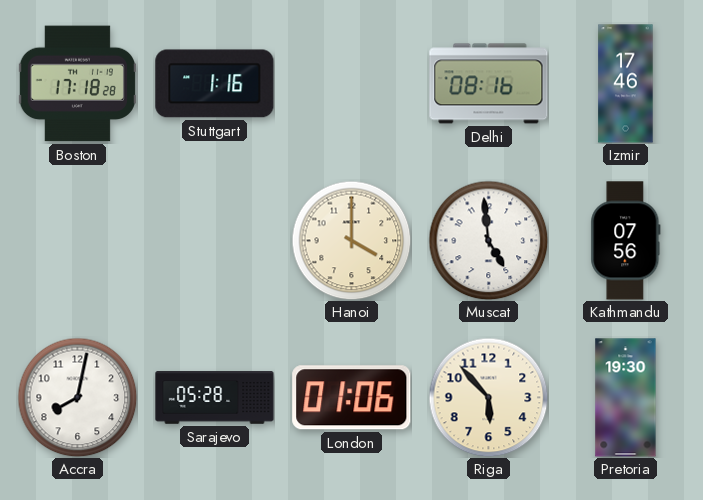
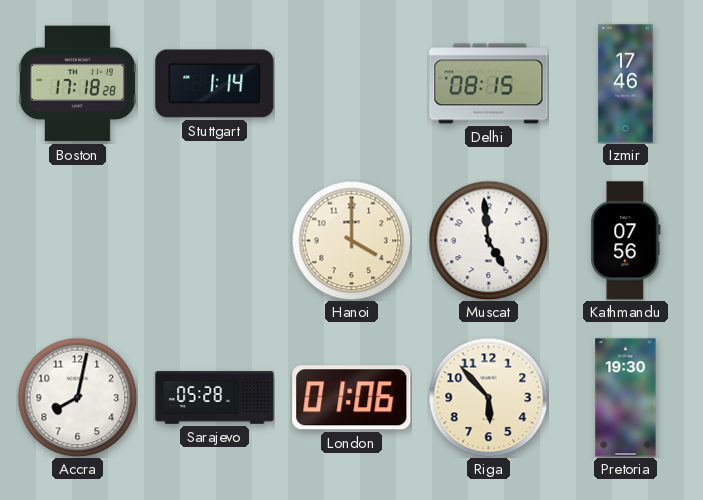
Stuttgart: 1:16 -> 1:14
Delhi: 08:16 -> 08:15
